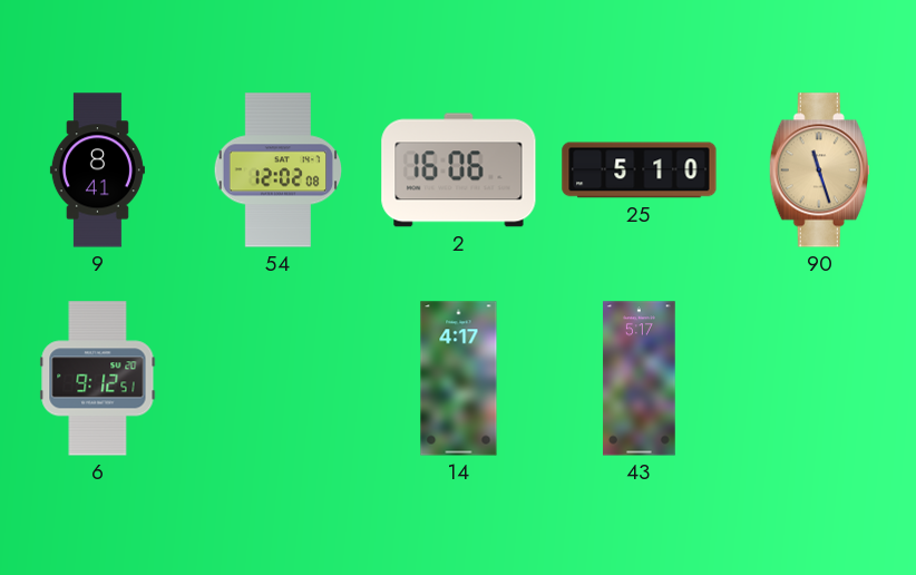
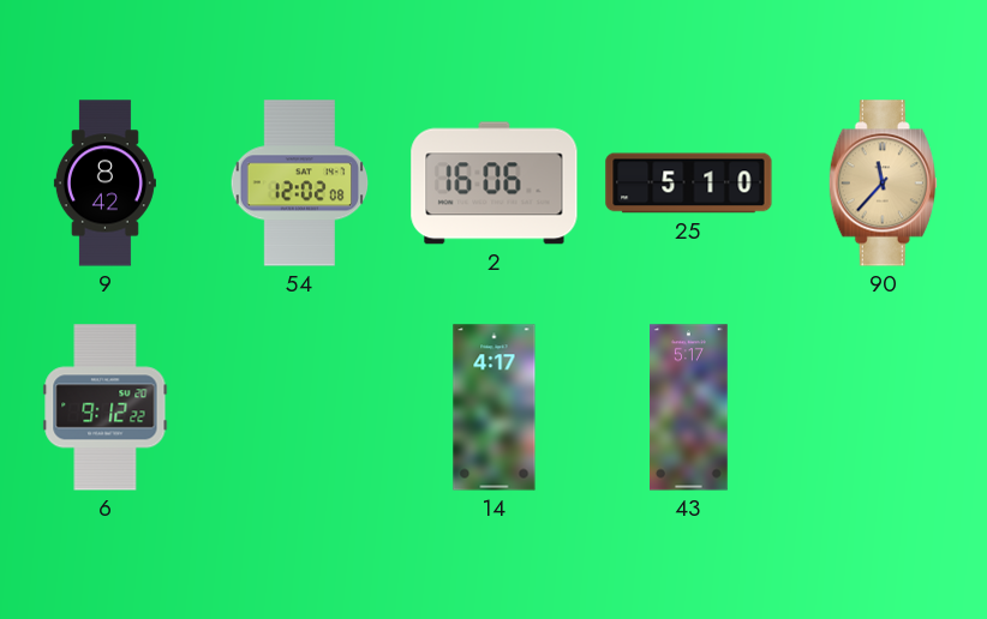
9: 8:41 -> 8:42
90: 11:27 -> 11:37
6: 9:12:51 -> 9:12:22
